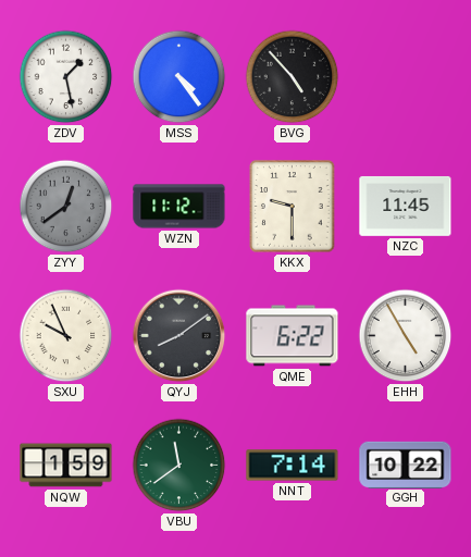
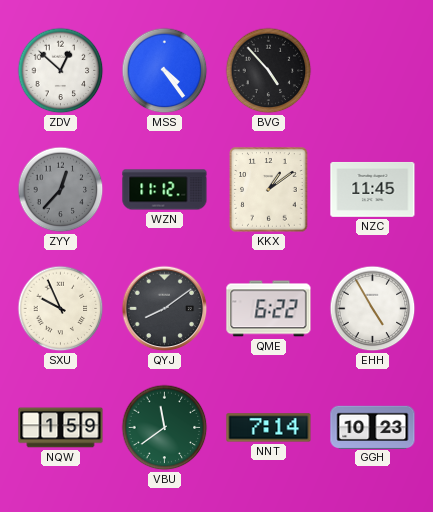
ZDV: 1:28 -> 12:52
ZYY: 12:39 -> 12:37
KKX: 9:30 -> 1:09
GGH: 10:22 -> 10:23
